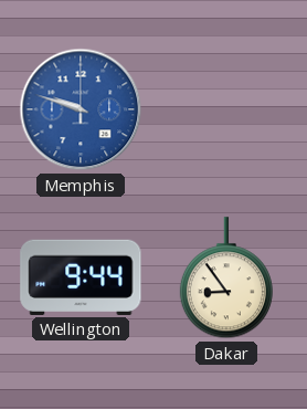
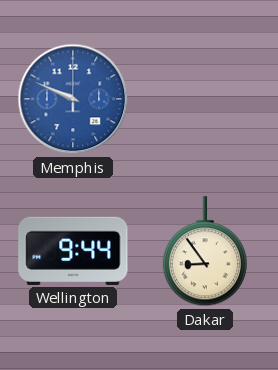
Memphis: 9:48 -> 9:49
